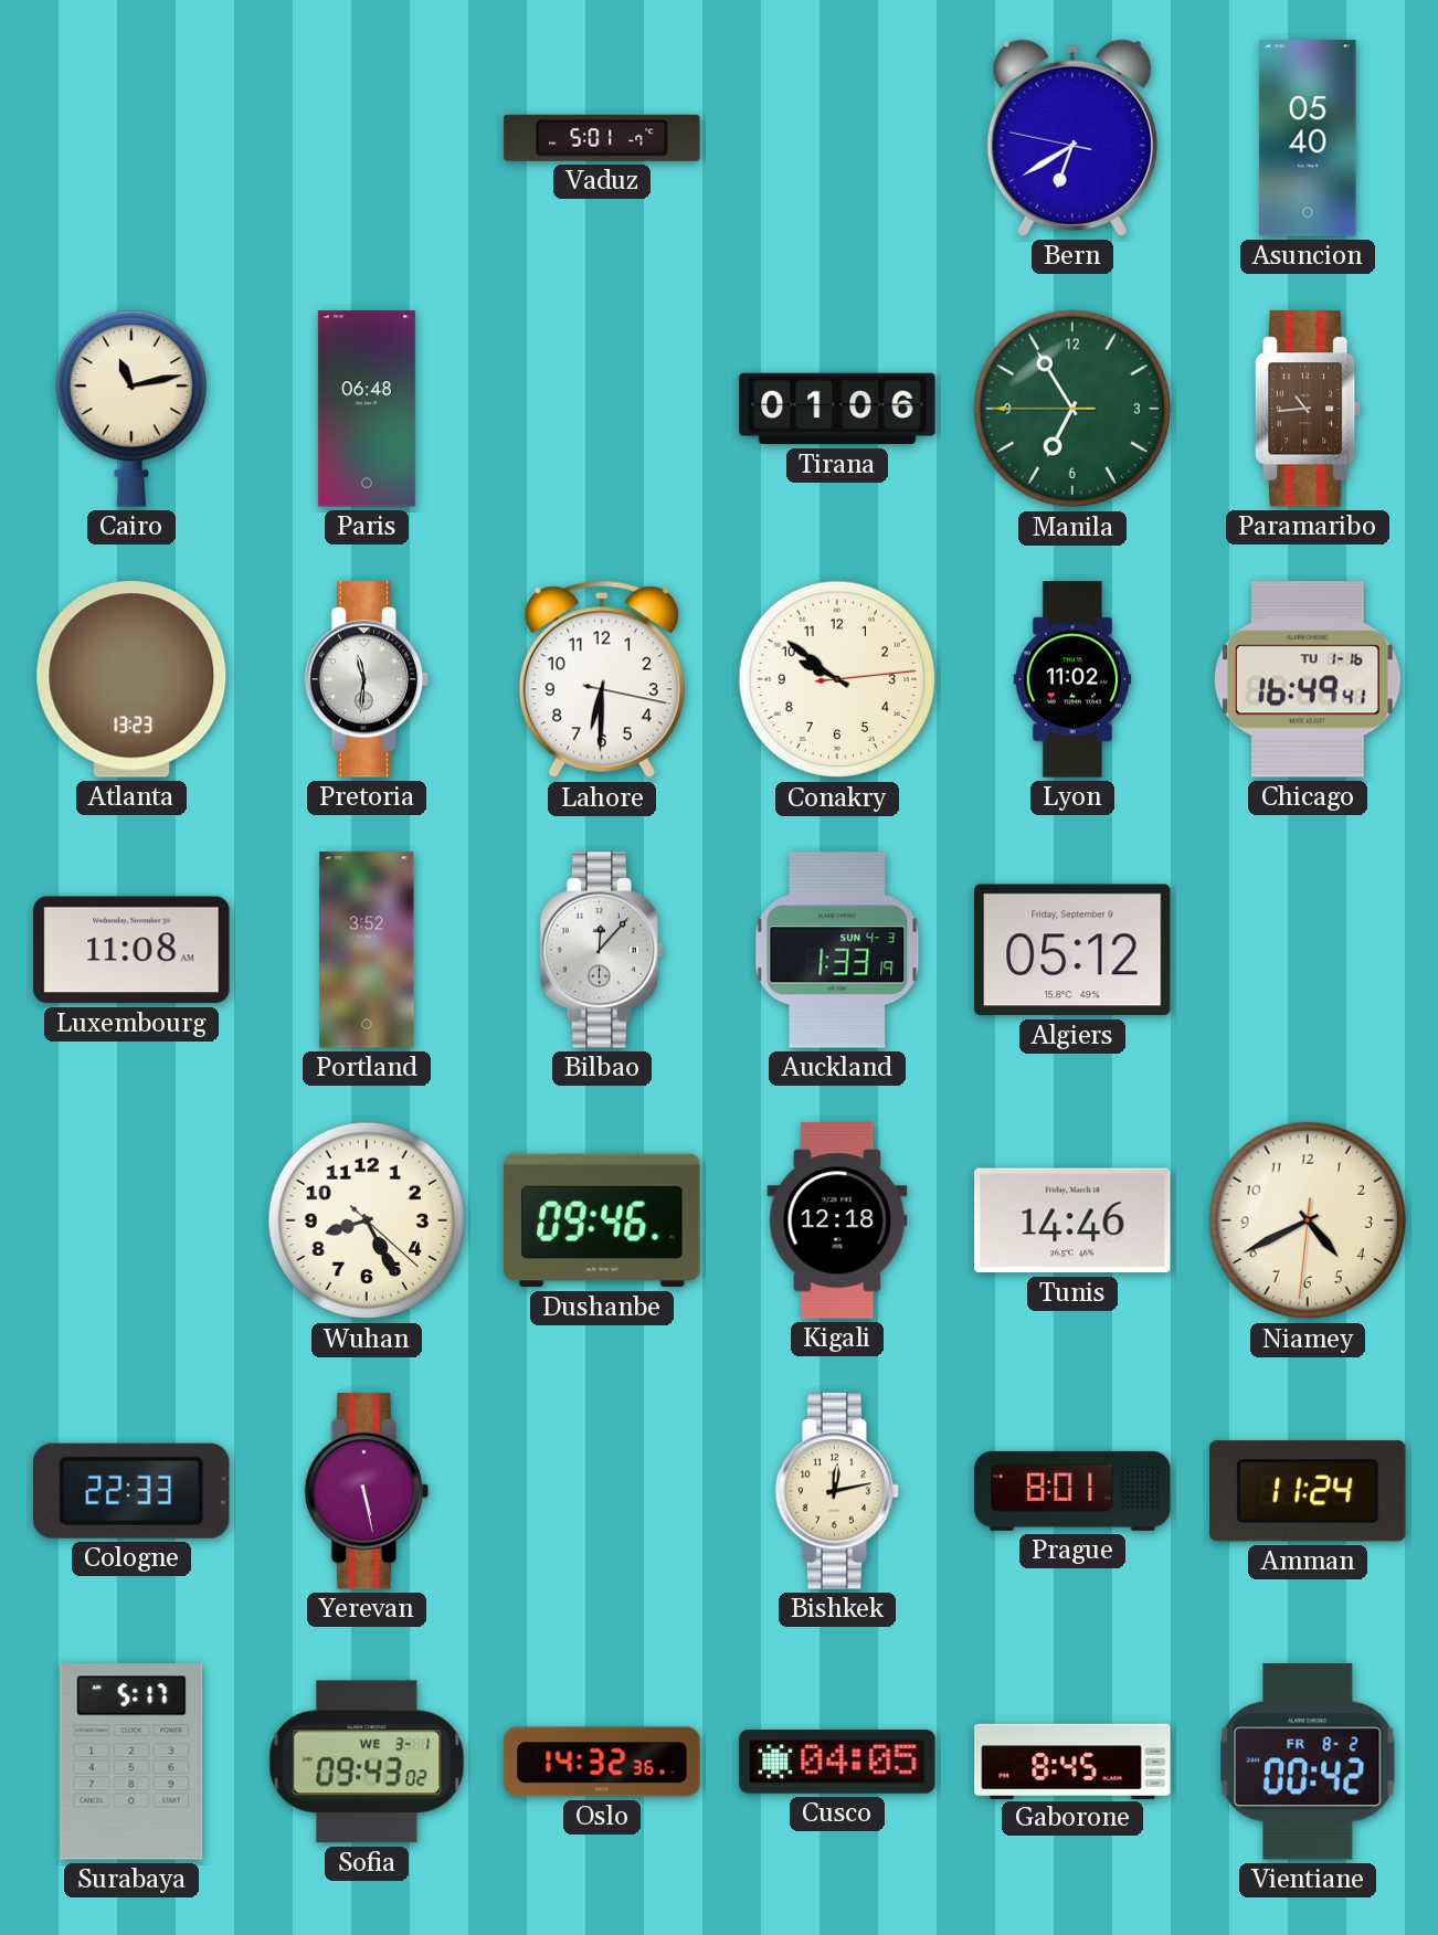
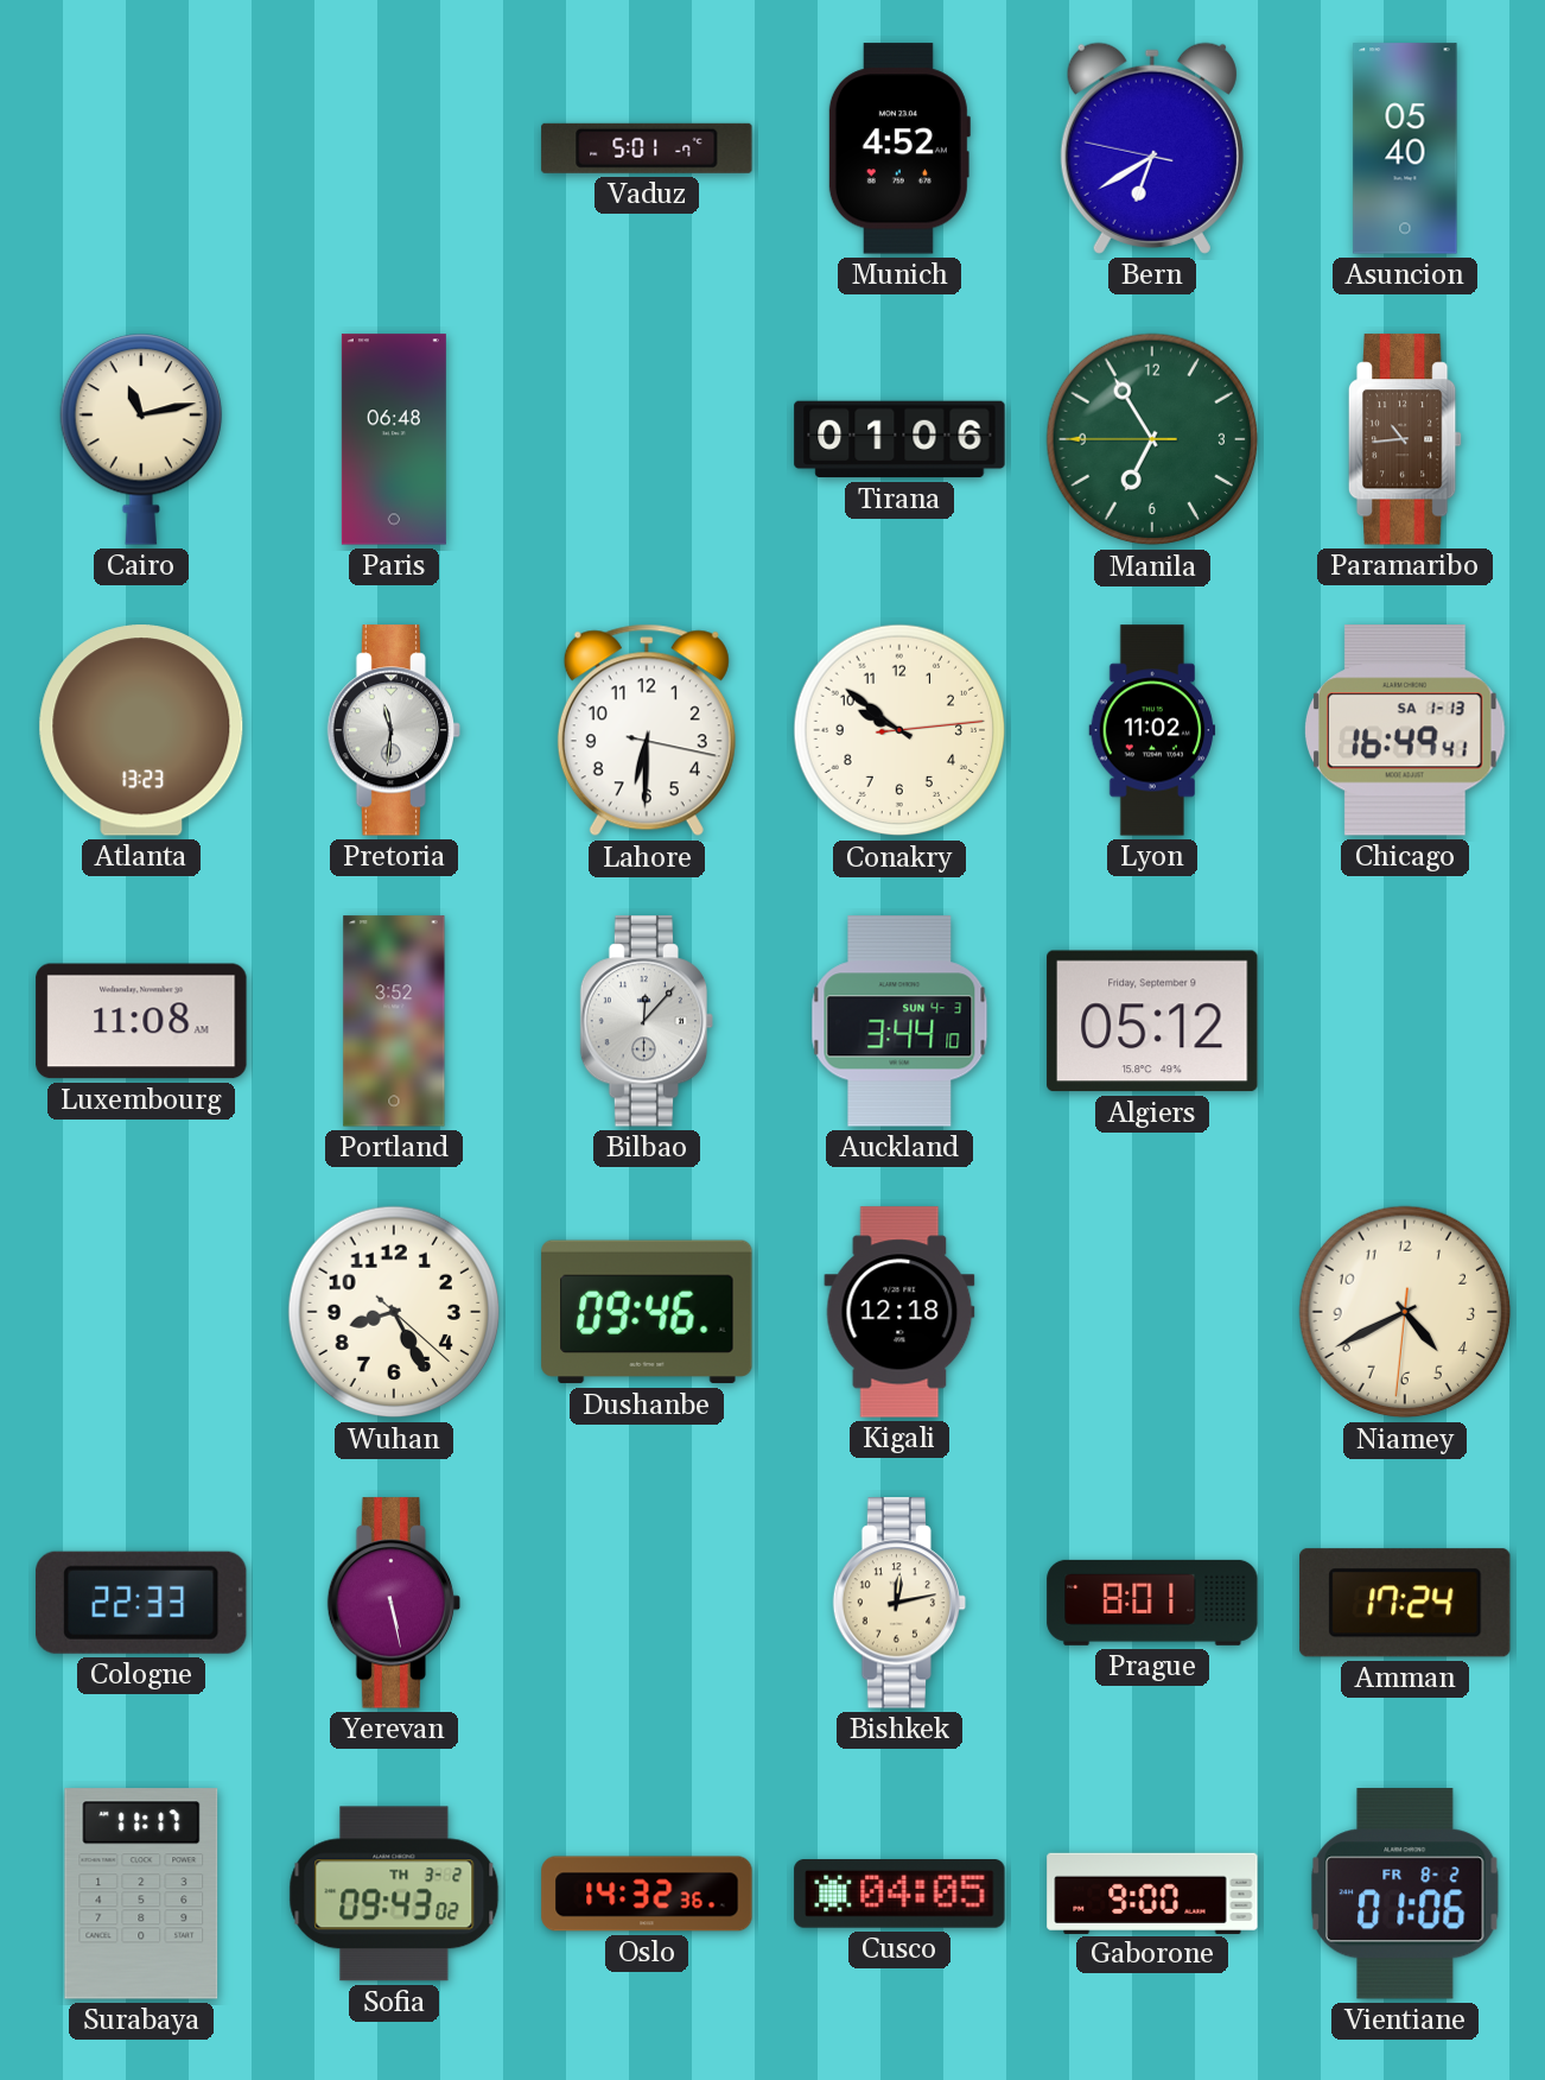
Munich: none -> 4:52
Chicago date: TU 1-16 -> SA 1-13
Auckland: 1:33 -> 3:44
Tunis: 14:46 -> none
Amman: 11:24 -> 17:24
Surabaya: 5:17 -> 11:17
Sofia date: WE 3-1 -> TH 3-2
Gaborone: 8:45 -> 9:00
Vientiane: 00:42 -> 01:06
